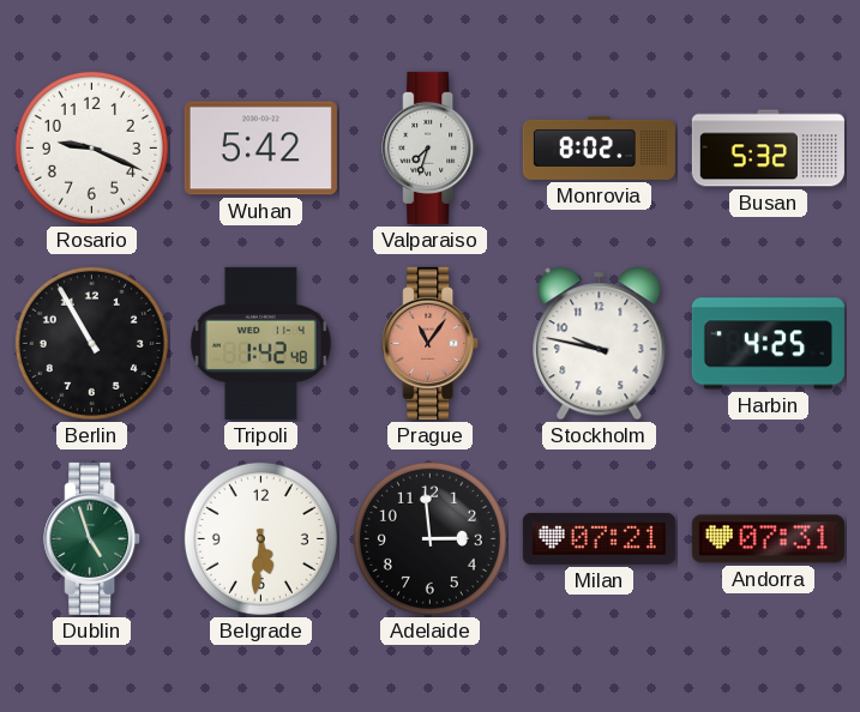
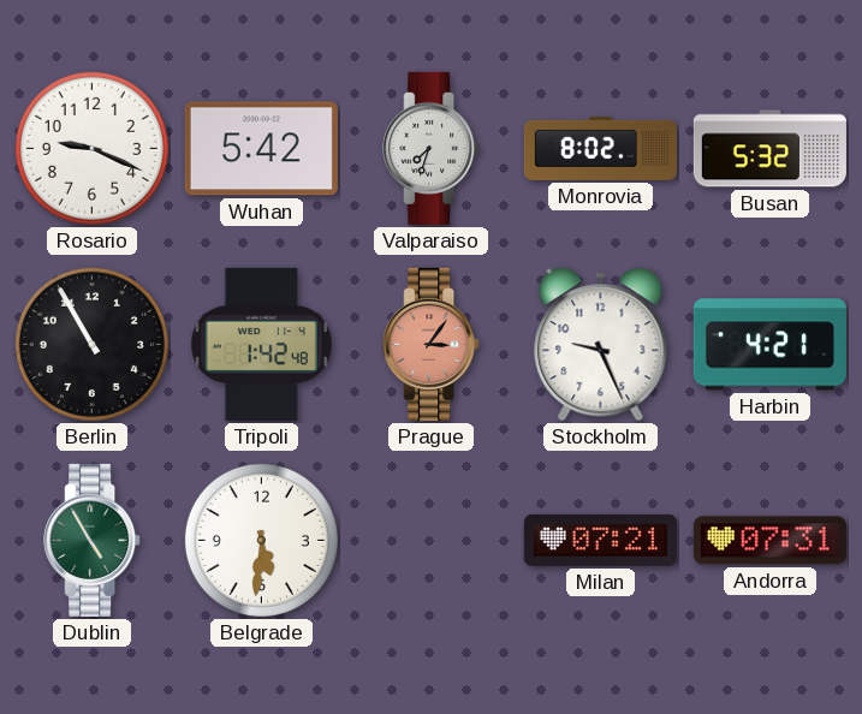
Prague: 11:06 -> 3:06
Stockholm: 9:47 -> 9:26
Harbin: 4:25 -> 4:21
Dublin: 4:57 -> 4:55
Adelaide: 2:59 -> none
